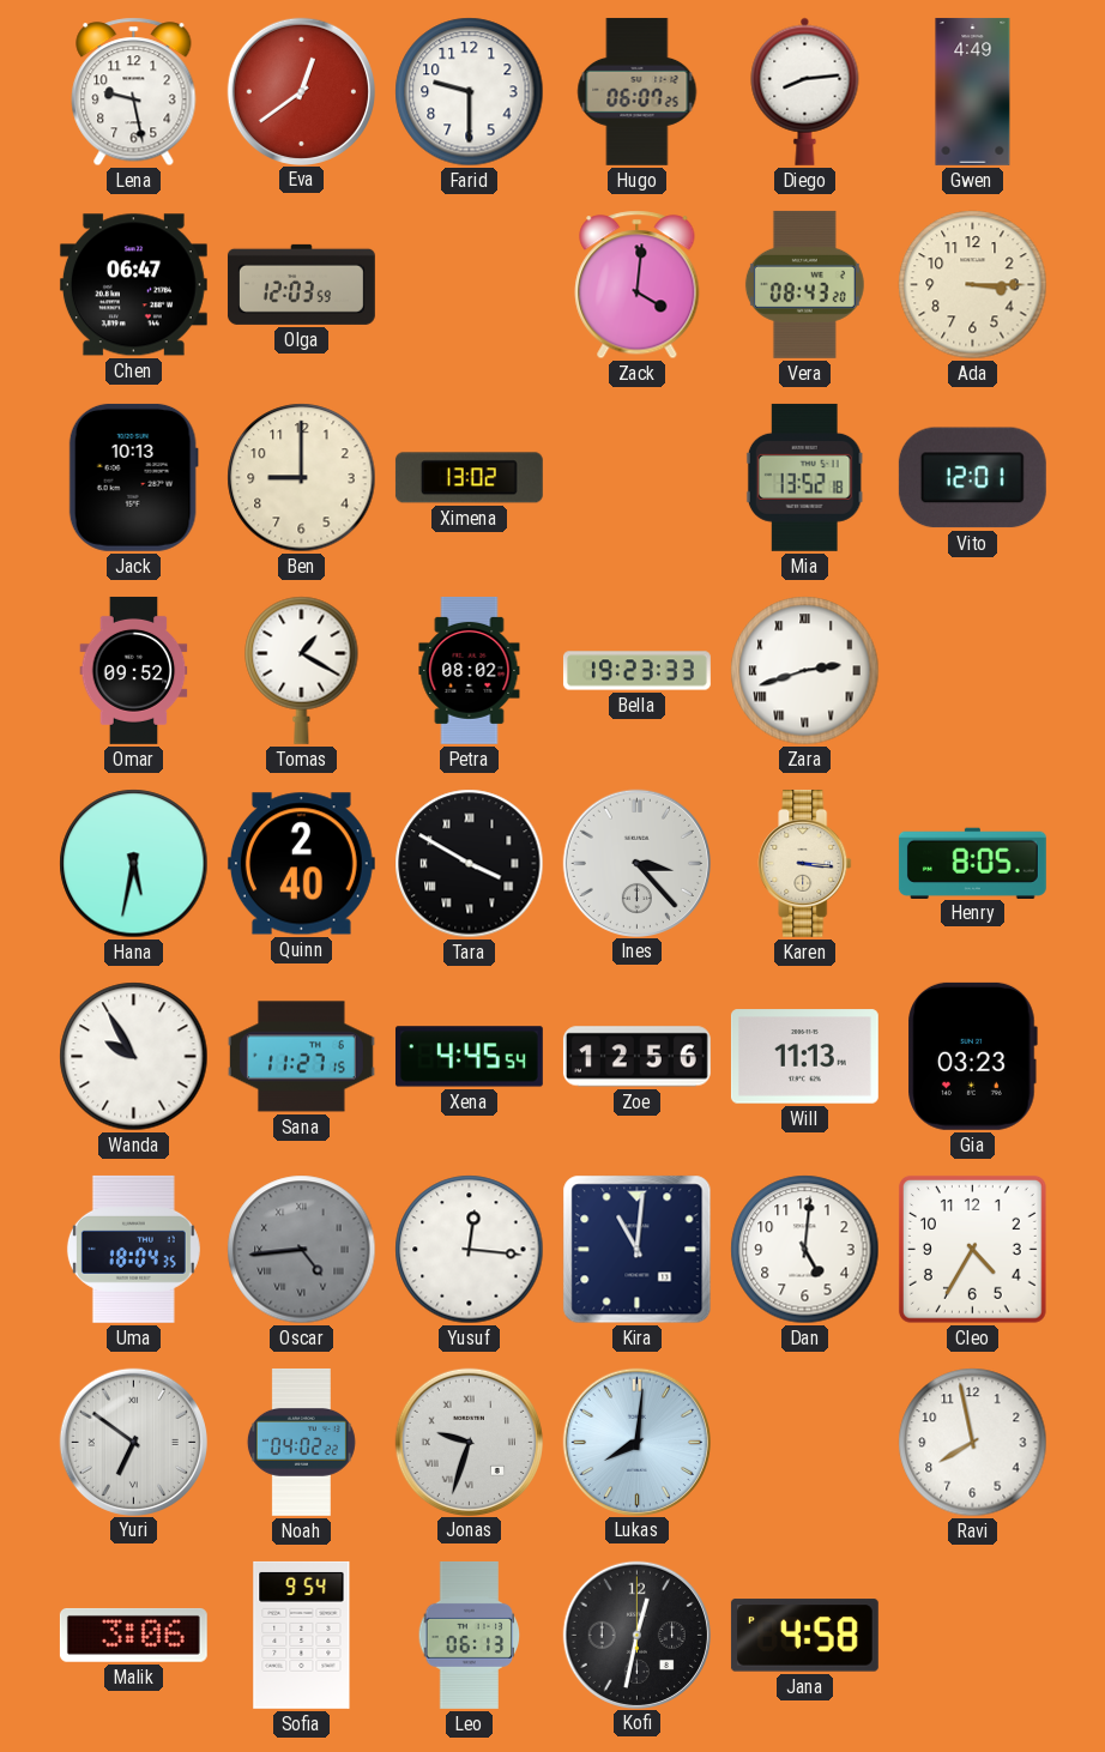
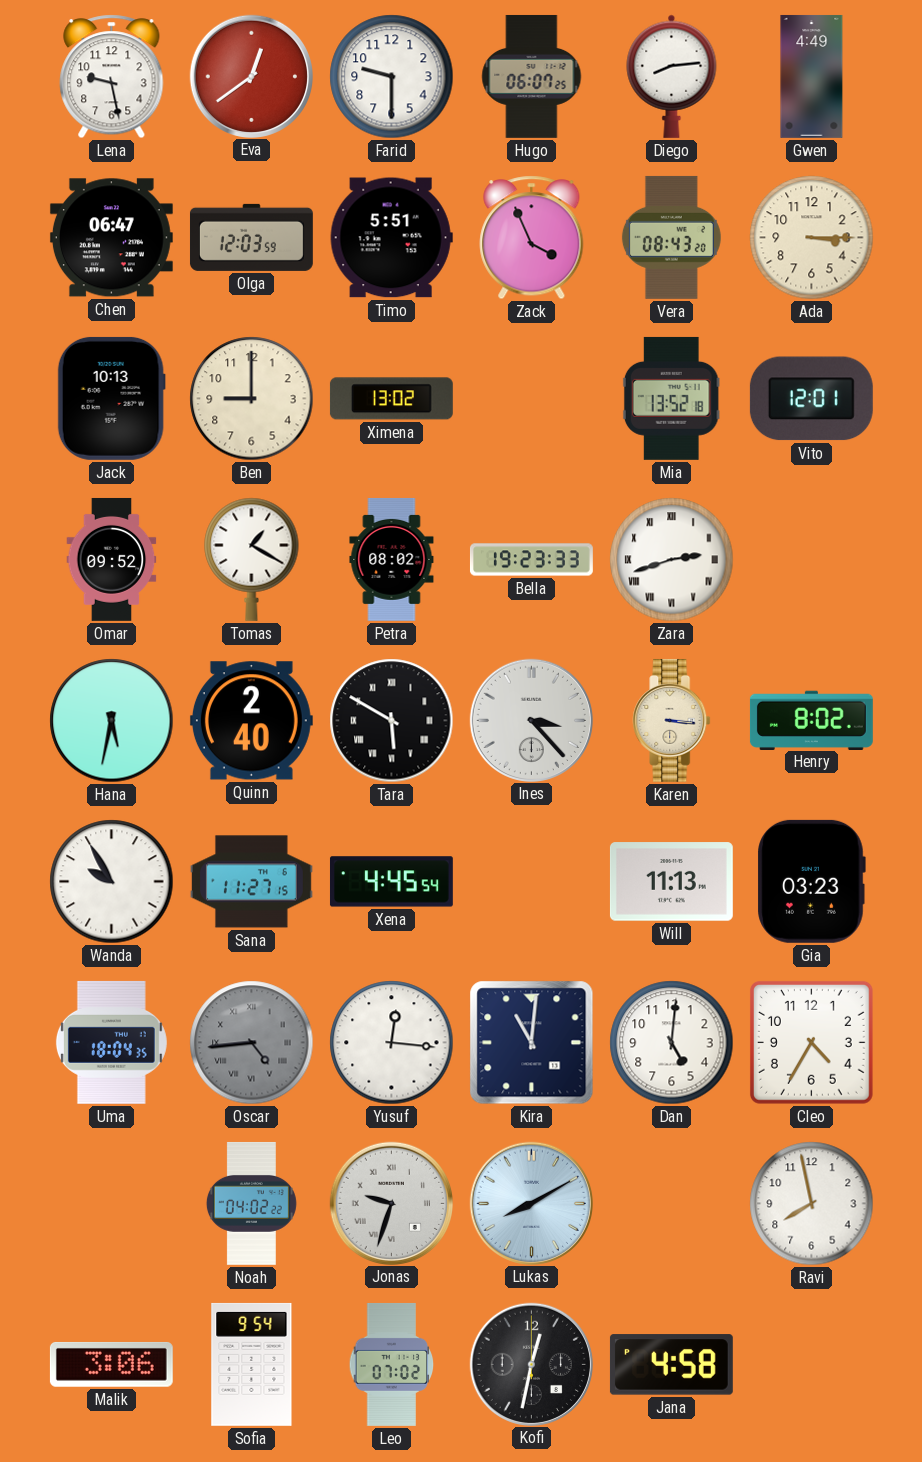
Timo: none -> 5:51
Zack: 4:01 -> 3:56
Tara: 3:50 -> 5:50
Henry: 8:05 -> 8:02
Zoe: 12:56 -> none
Yuri: 6:51 -> none
Lukas: 8:01 -> 8:10
Leo: 06:13 -> 07:02
